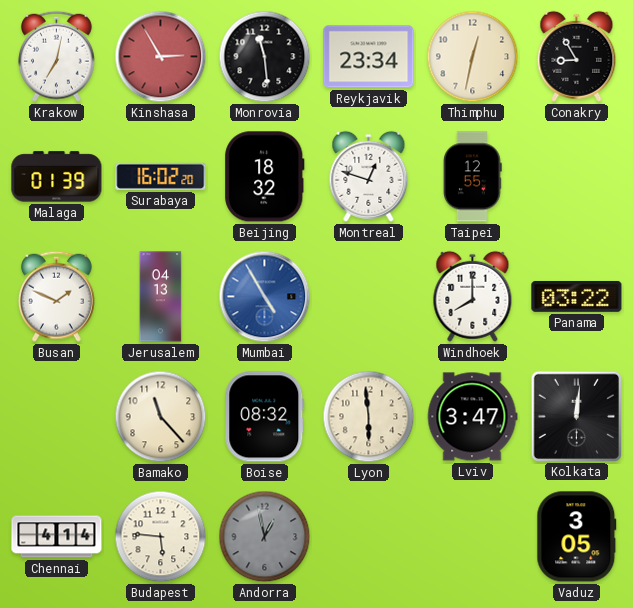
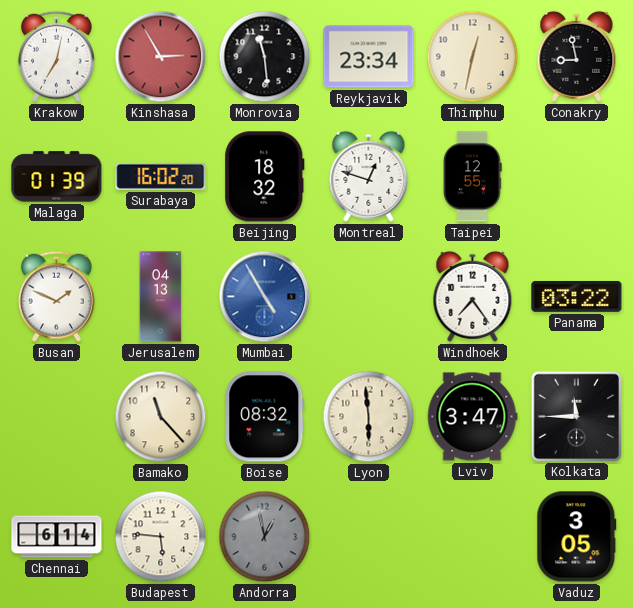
Conakry: 8:55 -> 8:58
Windhoek: 8:00 -> 7:24
Kolkata: 12:01 -> 11:45
Chennai: 4:14 -> 6:14
